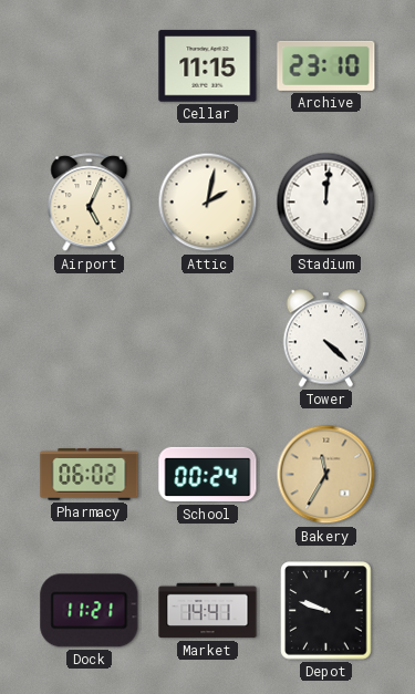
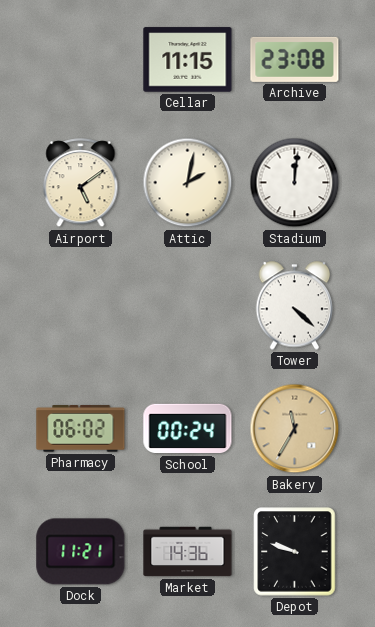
Archive: 23:10 -> 23:08
Airport: 5:04 -> 5:09
Market: 14:41 -> 14:36
